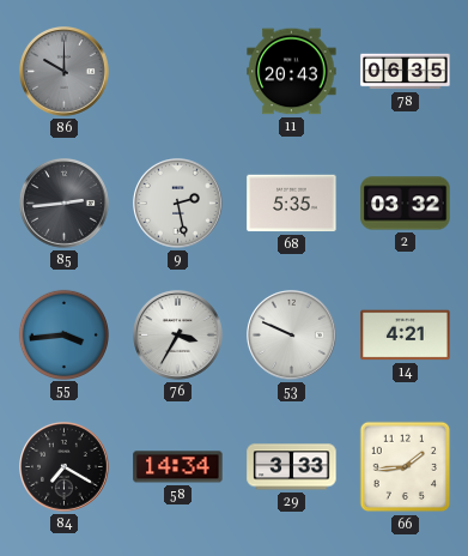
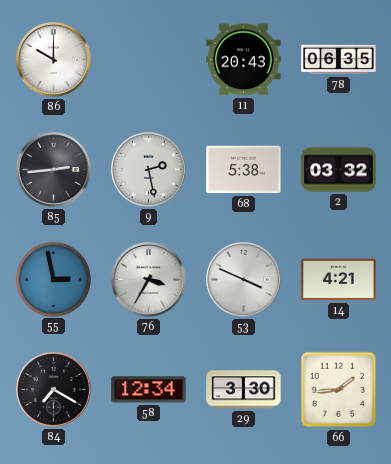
86 dial: grey -> white
68: 5:35 -> 5:38
55: 3:44 -> 2:58
53: 9:49 -> 3:49
58: 14:34 -> 12:34
29: 3:33 -> 3:30
